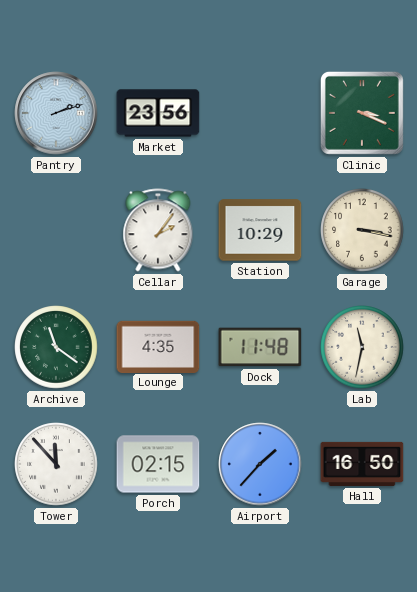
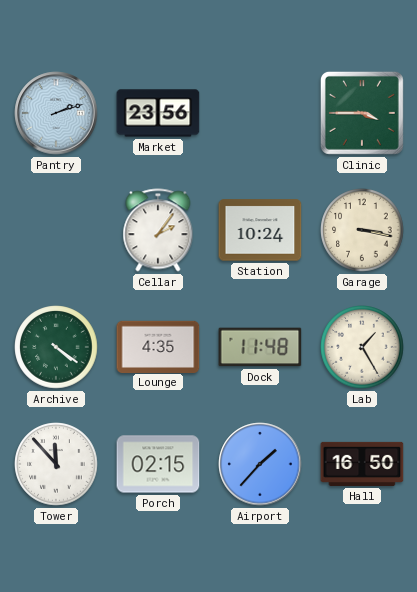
Clinic: 3:19 -> 3:45
Station: 10:29 -> 10:24
Archive: 11:21 -> 4:21
Lab: 11:32 -> 1:25
